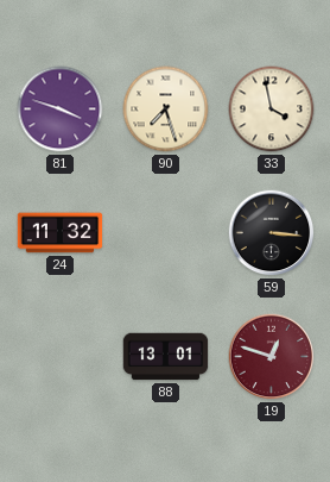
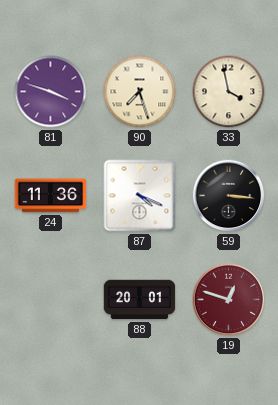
24: 11:32 -> 11:36
87: none -> 4:19
88: 13:01 -> 20:01
